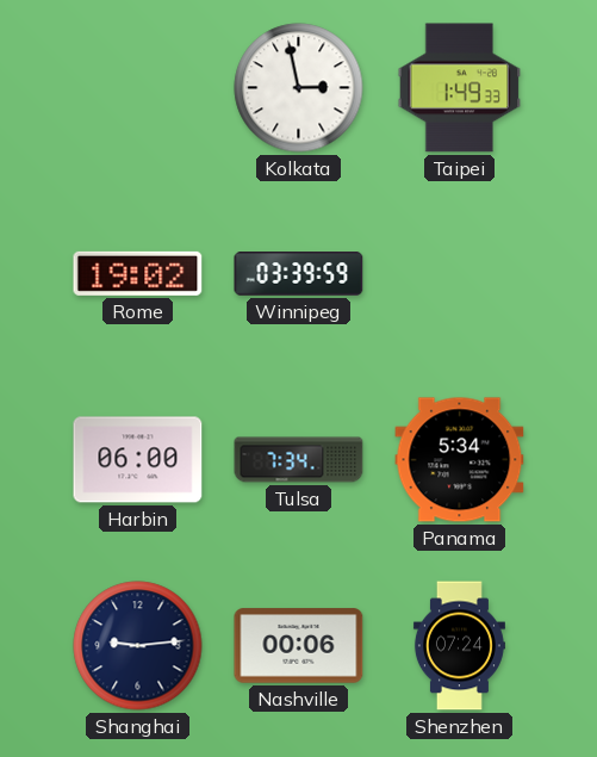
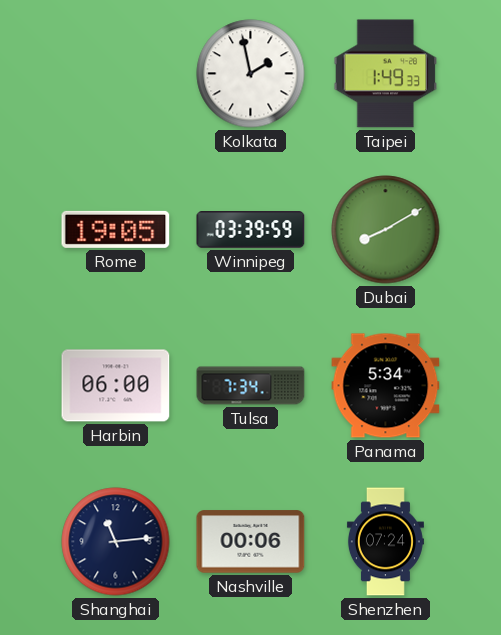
Kolkata: 2:58 -> 1:58
Rome: 19:02 -> 19:05
Dubai: none -> 8:10
Shanghai: 9:14 -> 11:14
